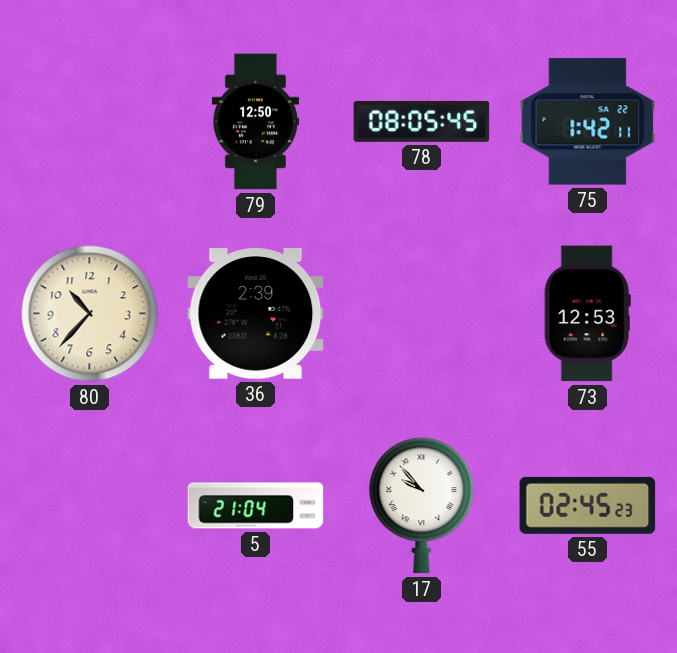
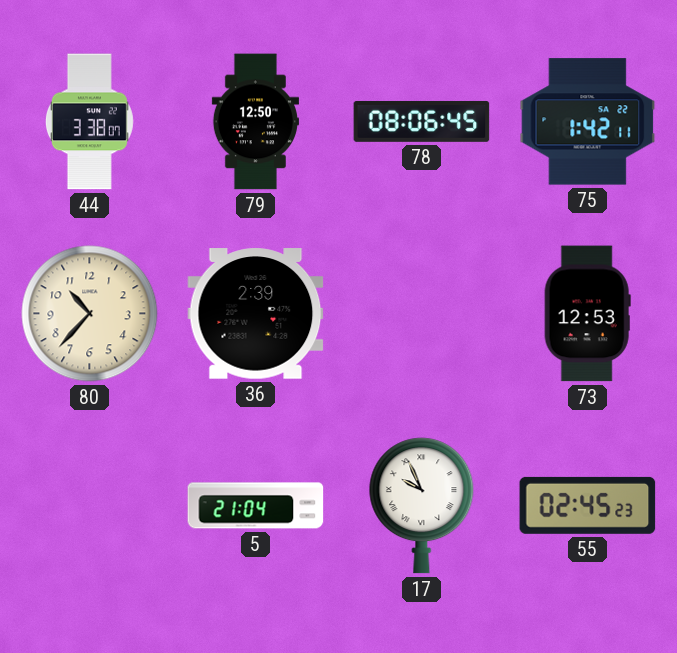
44: none -> 3:38
78: 08:05 -> 08:06
17: 9:53 -> 9:56
